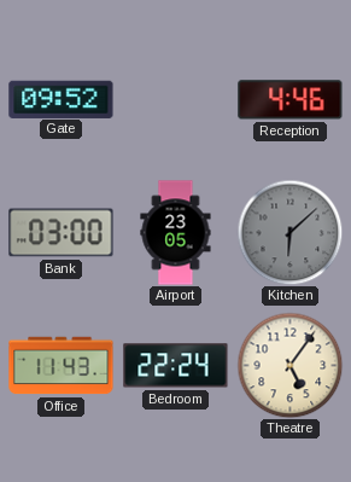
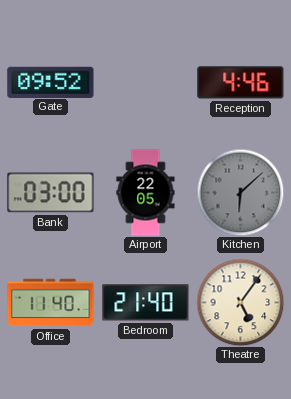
Airport: 23:05 -> 22:05
Office: 11:43 -> 11:40
Bedroom: 22:24 -> 21:40
